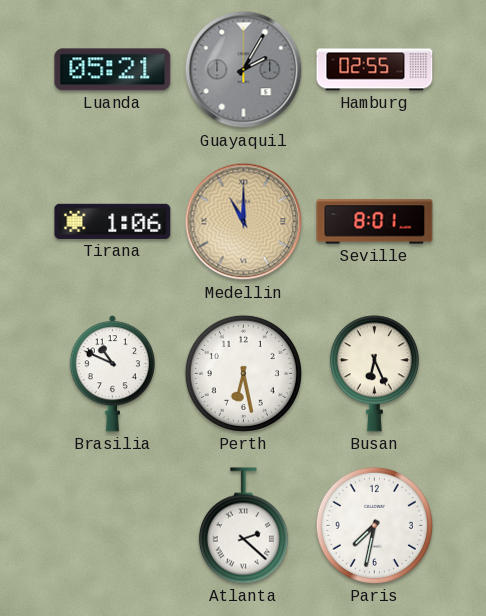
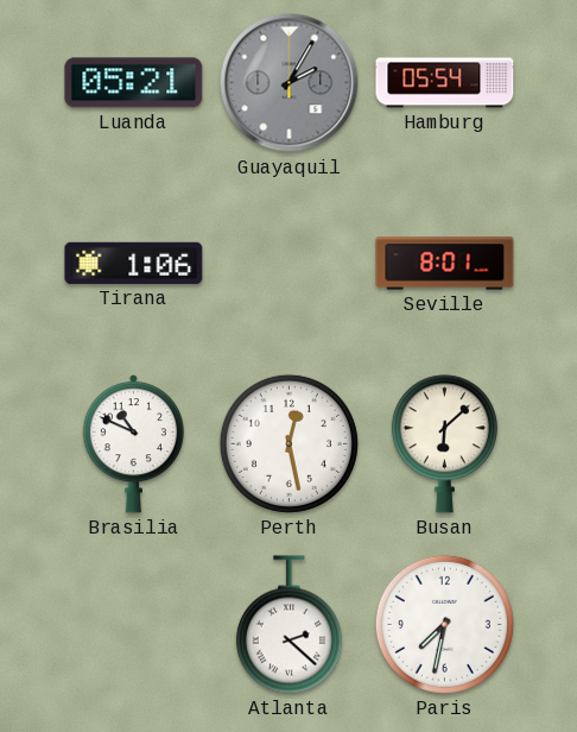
Hamburg: 02:55 -> 05:54
Medellin: 11:00 -> none
Perth: 6:28 -> 12:28
Busan: 6:26 -> 6:08
